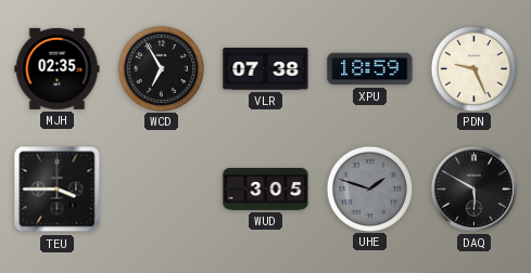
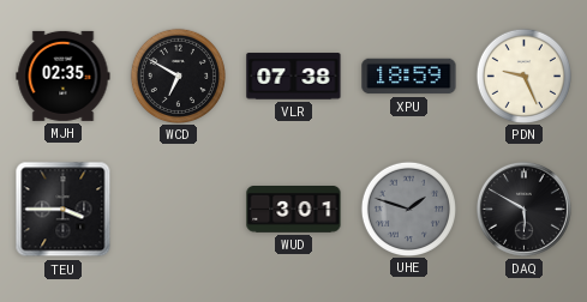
WCD: 6:55 -> 6:50
WUD: 3:05 -> 3:01
